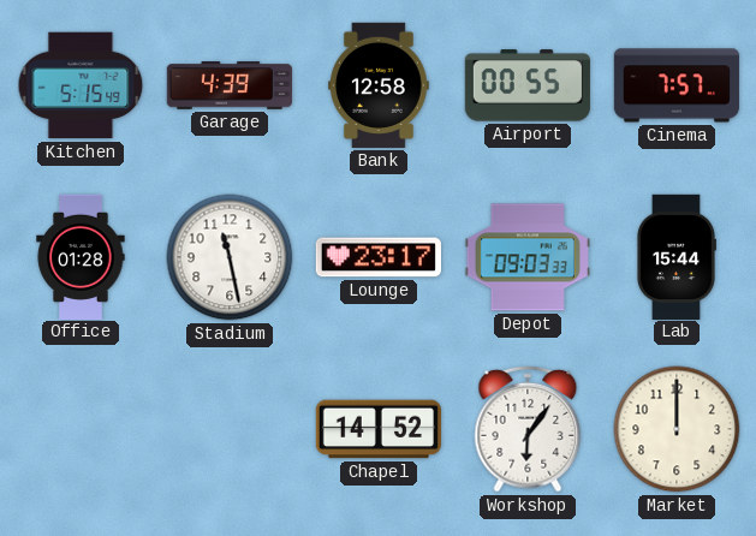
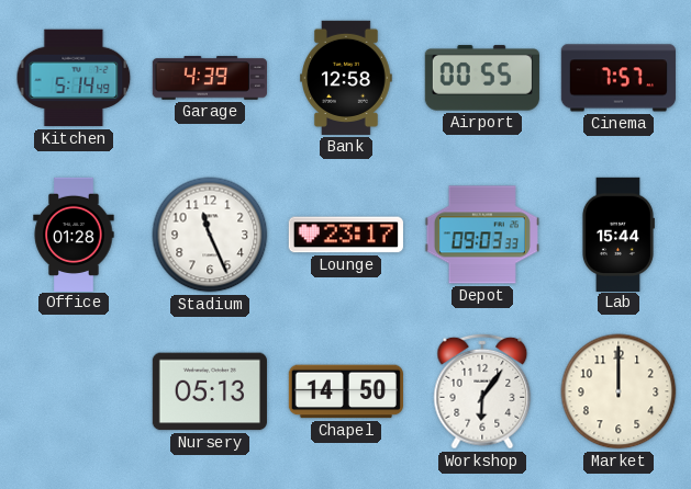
Kitchen: 5:15 -> 5:14
Stadium: 11:28 -> 11:26
Nursery: none -> 05:13
Chapel: 14:52 -> 14:50
